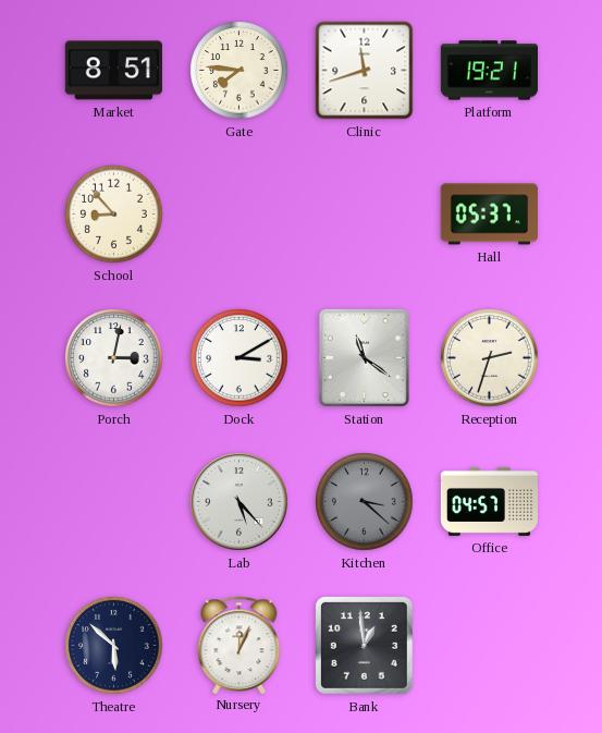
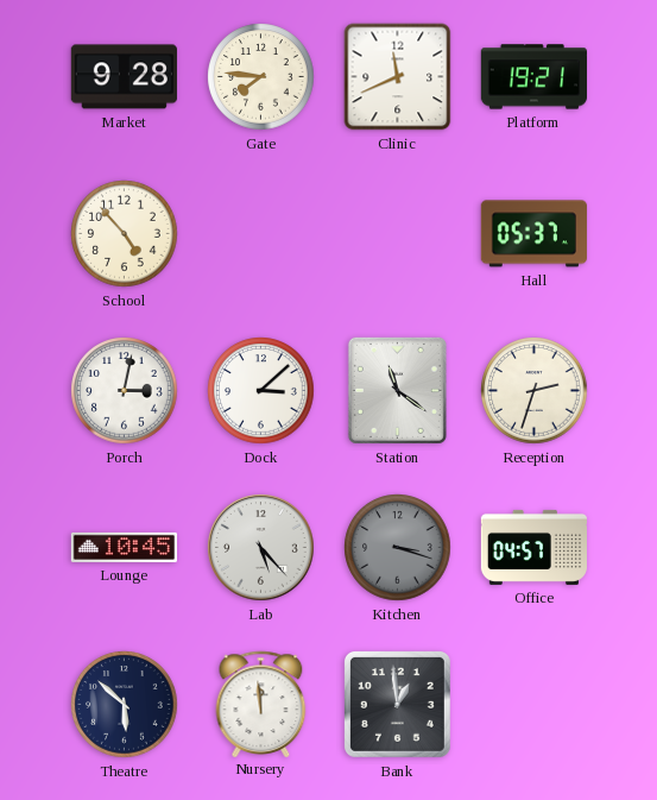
Market: 8:51 -> 9:28
Clinic: 11:42 -> 11:41
School: 8:53 -> 4:53
Dock: 3:10 -> 3:08
Lounge: none -> 10:45
Kitchen: 3:22 -> 3:18
Nursery: 12:04 -> 11:59
